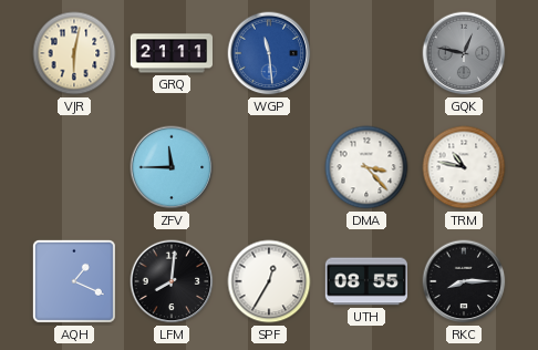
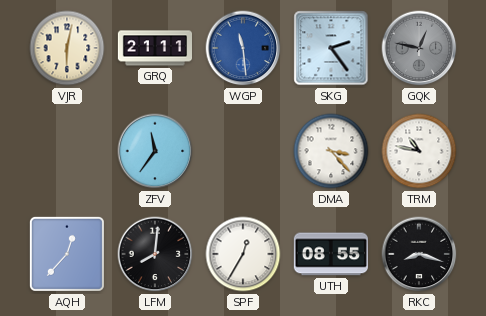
SKG: none -> 2:24
ZFV: 11:45 -> 11:36
AQH: 1:19 -> 12:37
RKC: 8:15 -> 8:18
